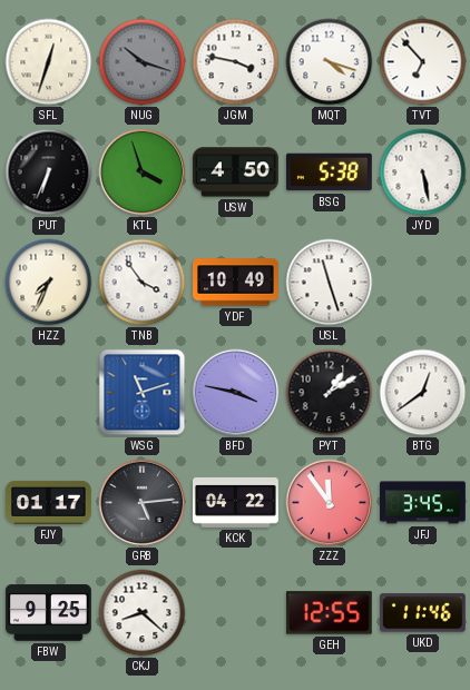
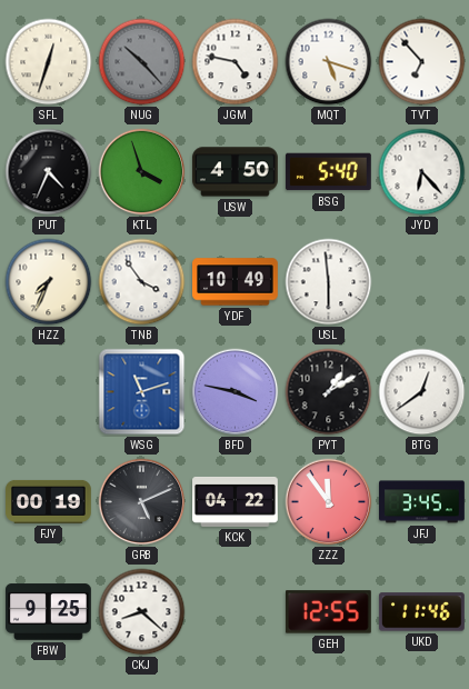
NUG: 10:18 -> 10:23
JGM: 3:47 -> 4:47
MQT: 4:18 -> 5:18
PUT: 6:34 -> 4:34
BSG: 5:38 -> 5:40
JYD: 5:28 -> 6:23
USL: 11:27 -> 5:59
FJY: 01:17 -> 00:19
GRB: 5:14 -> 5:11
